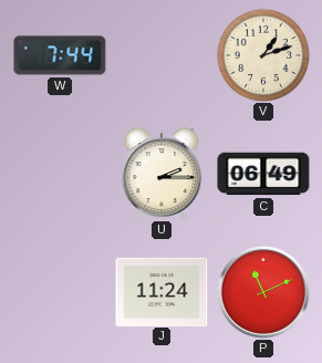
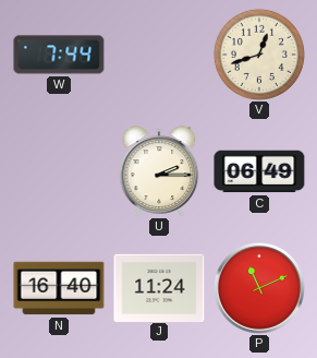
V: 1:12 -> 12:42
N: none -> 16:40
